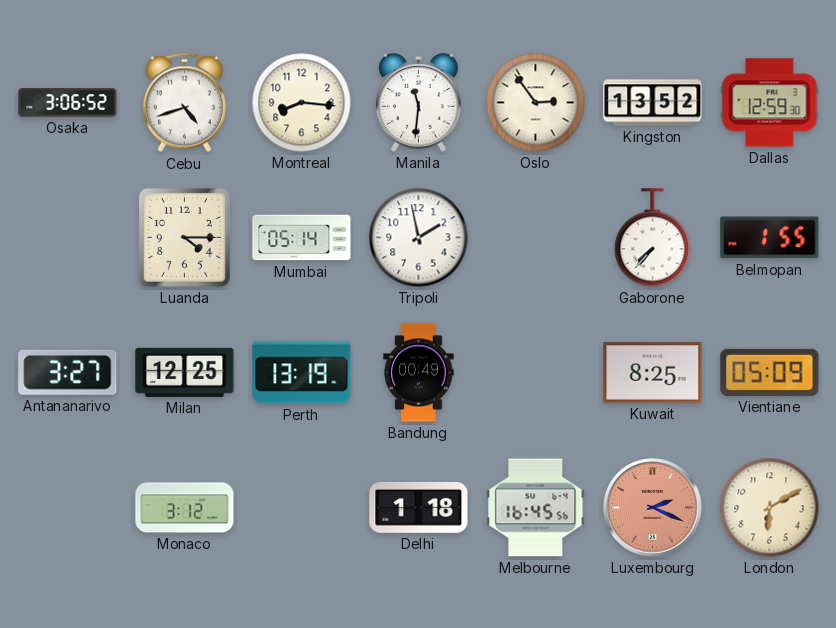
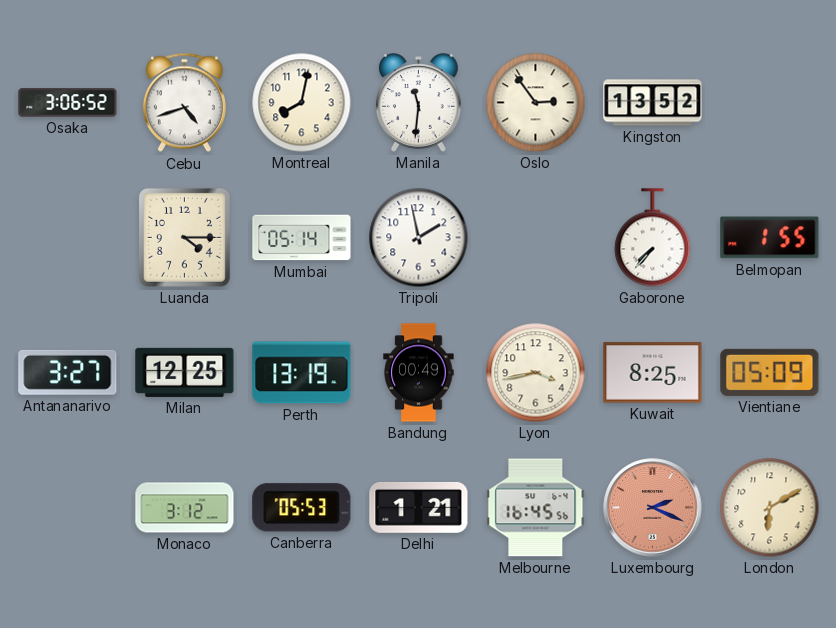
Montreal: 8:16 -> 8:02
Dallas: 12:59 -> none
Lyon: none -> 3:43
Canberra: none -> 05:53
Delhi: 1:18 -> 1:21
